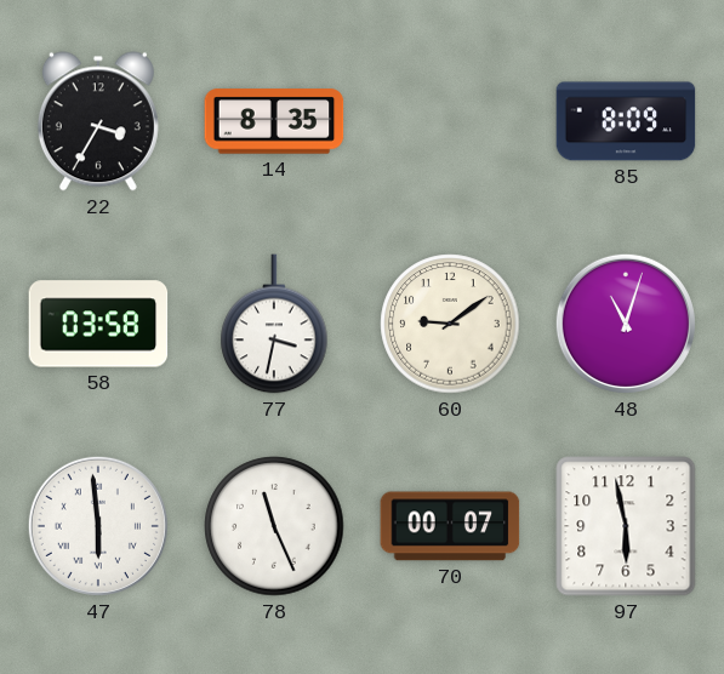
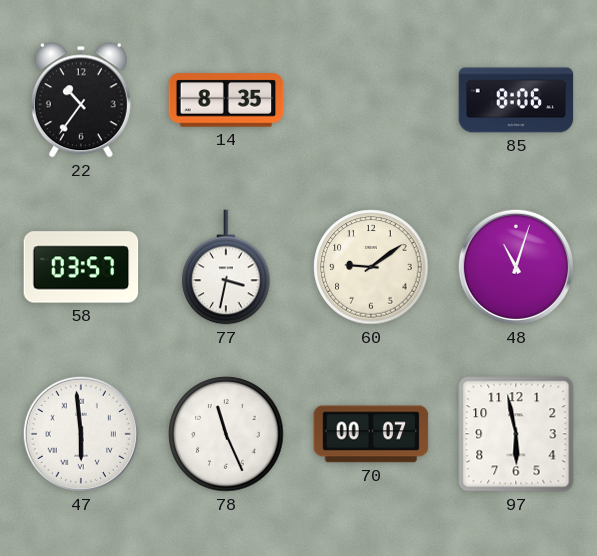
22: 3:35 -> 10:36
85: 8:09 -> 8:06
58: 03:58 -> 03:57
